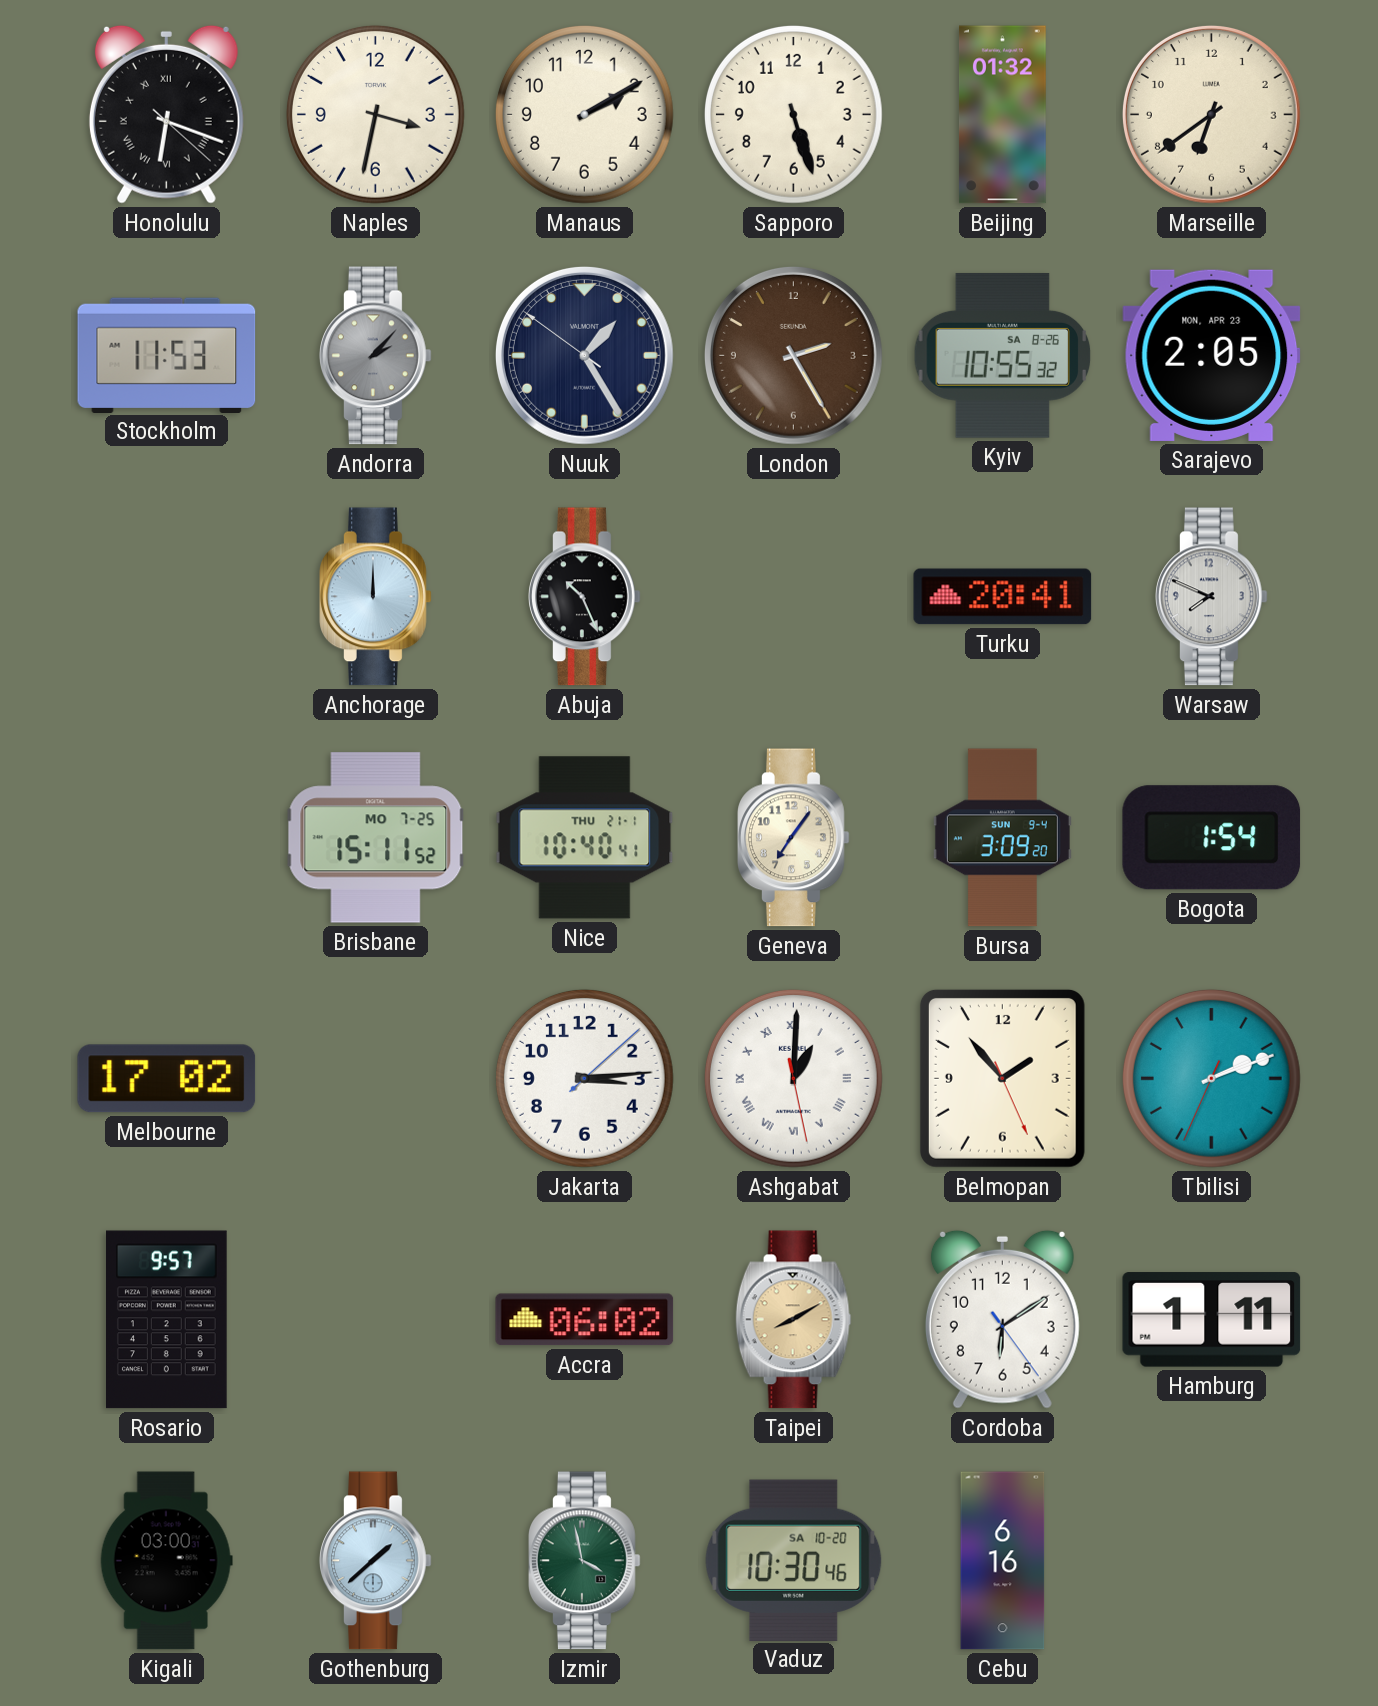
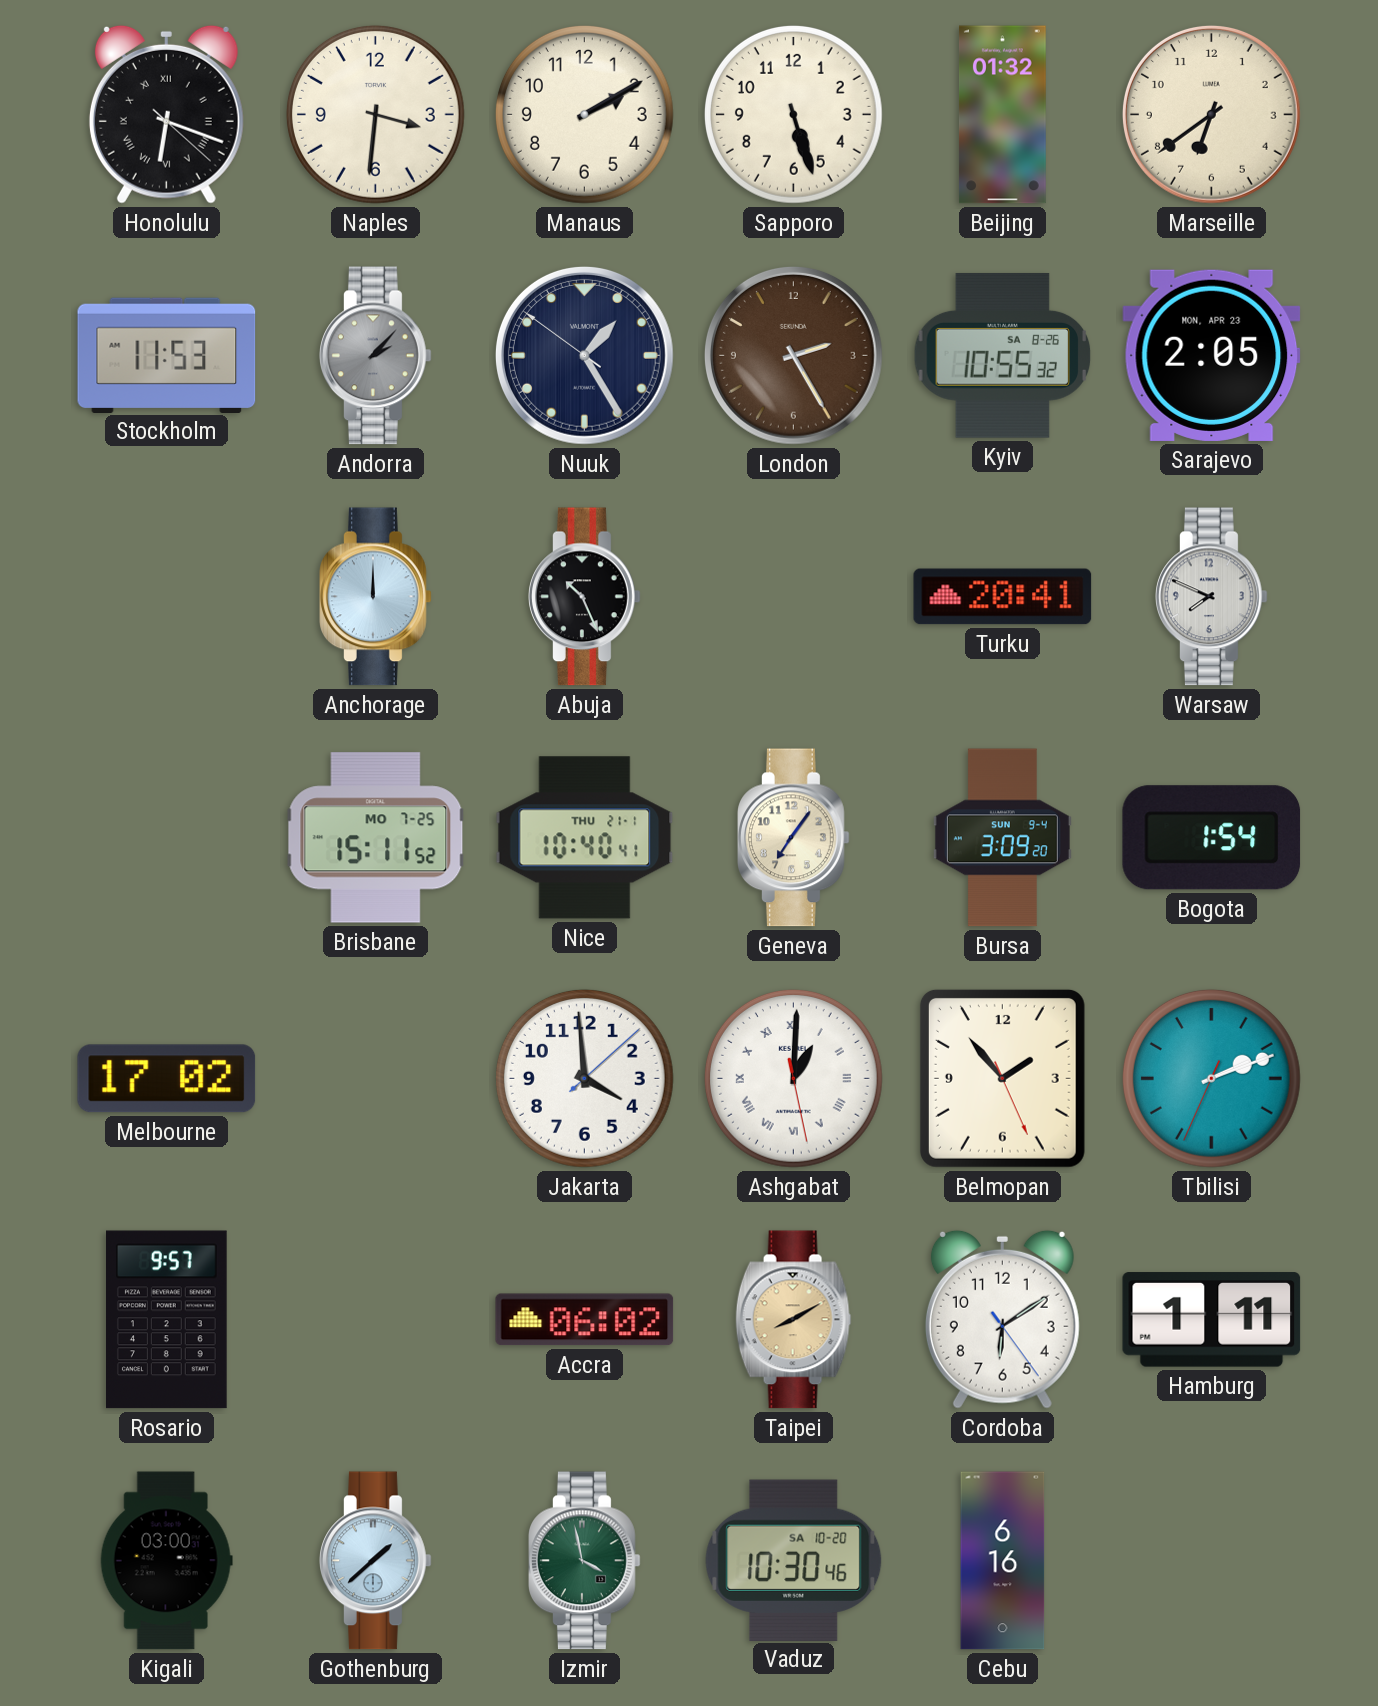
Naples: 3:32 -> 3:31
Jakarta: 3:14 -> 3:59
